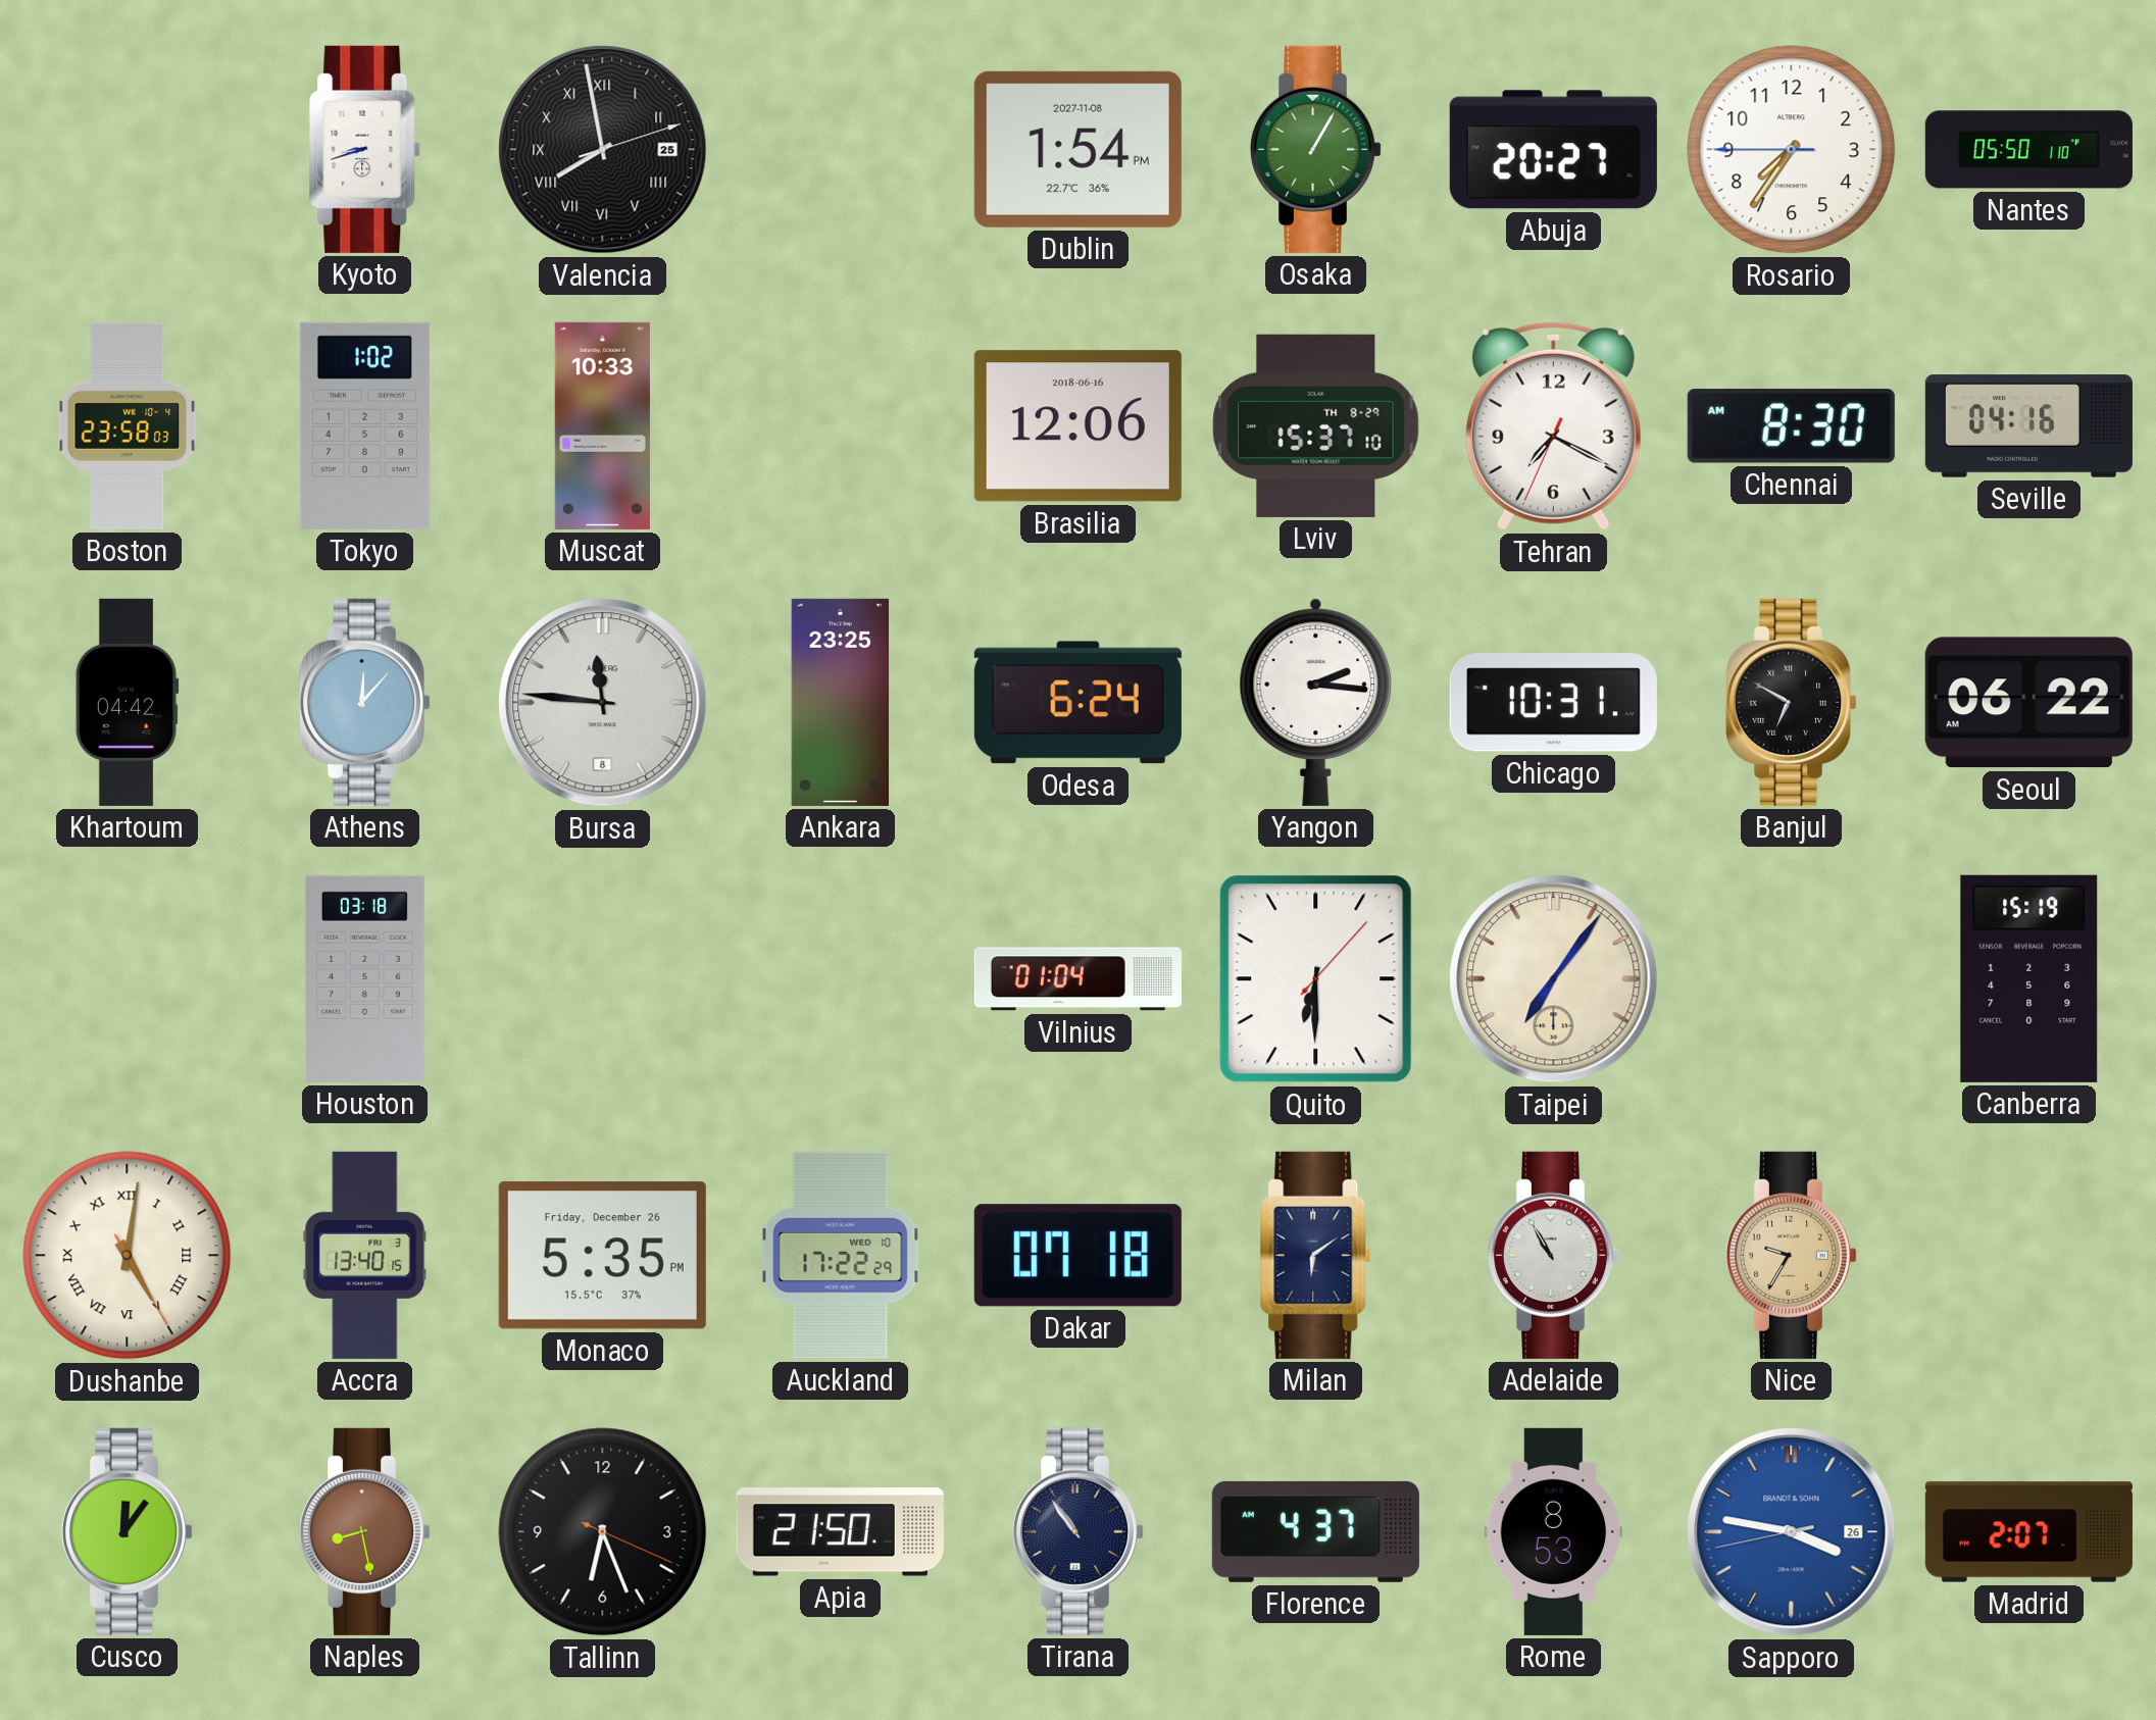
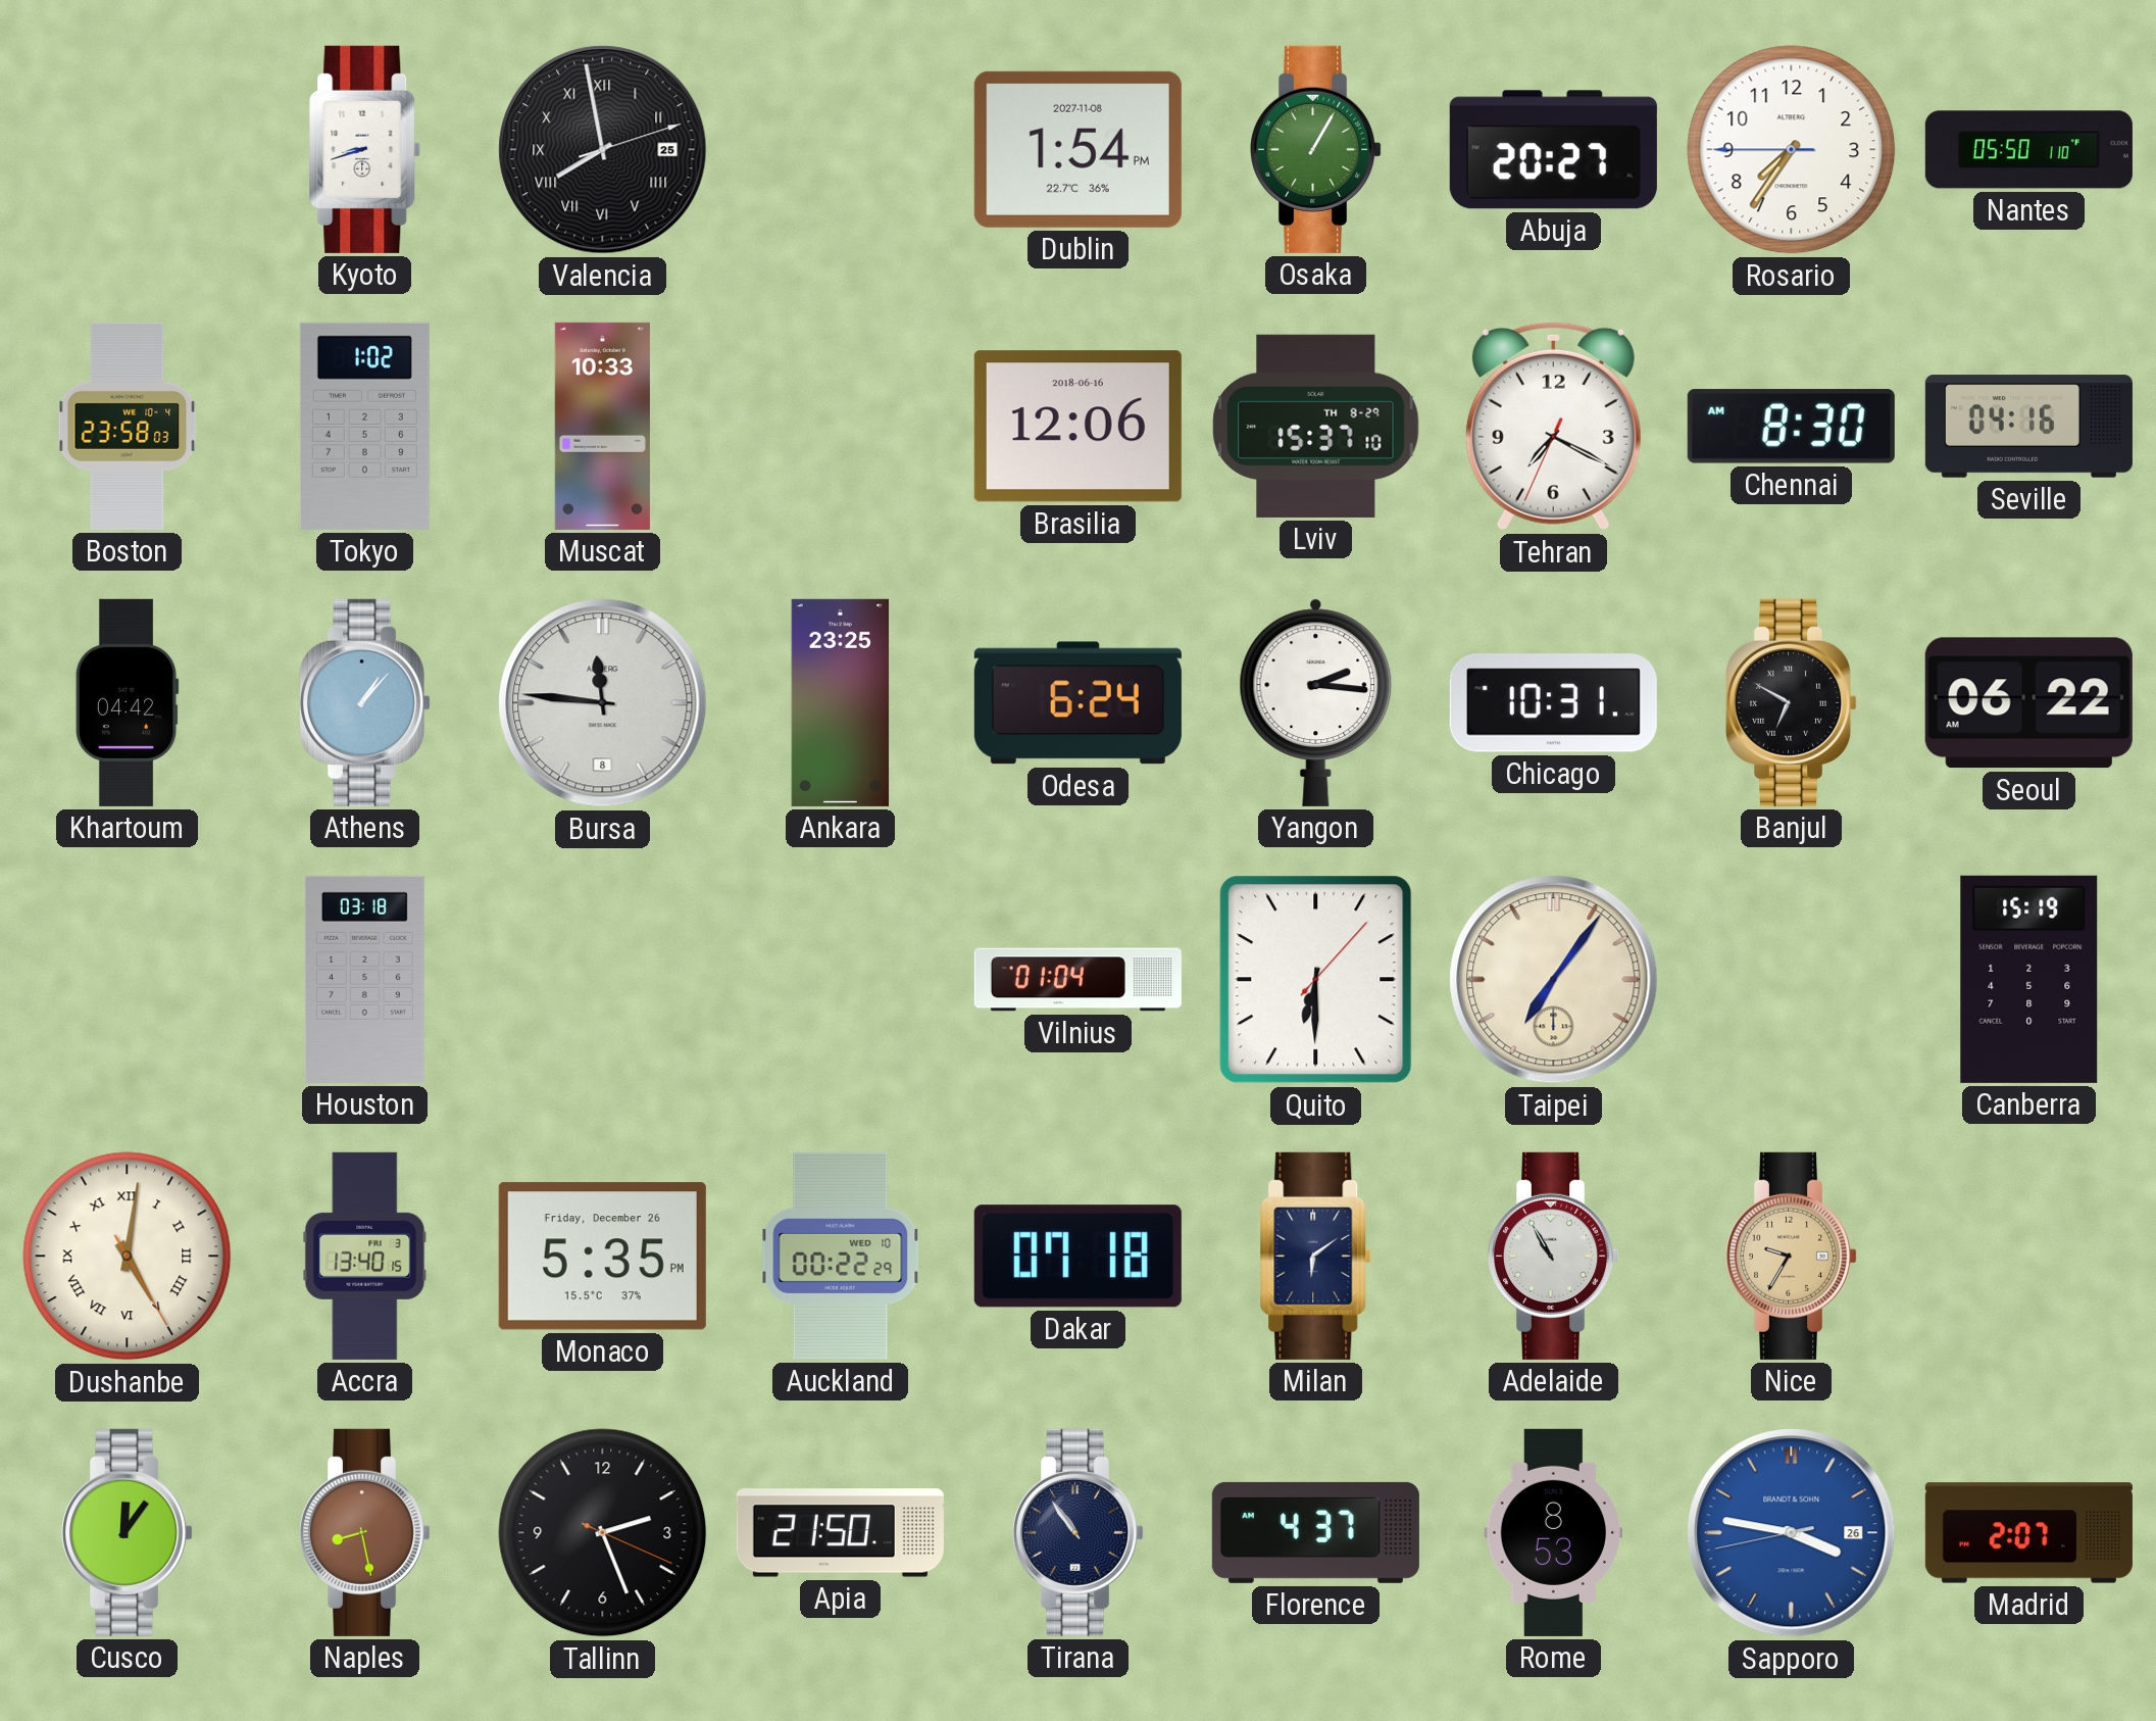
Athens: 12:07 -> 1:07
Auckland: 17:22 -> 00:22
Tallinn: 6:26 -> 2:26
